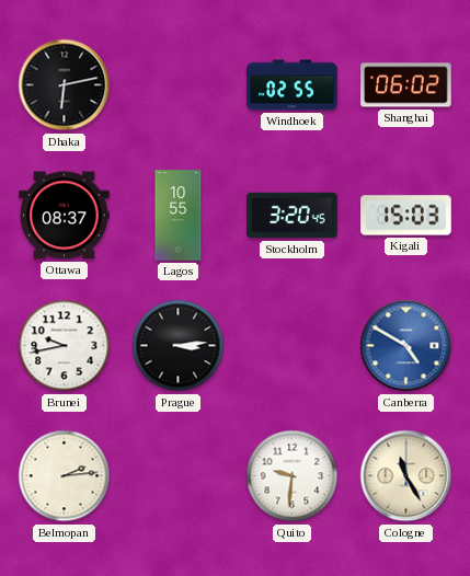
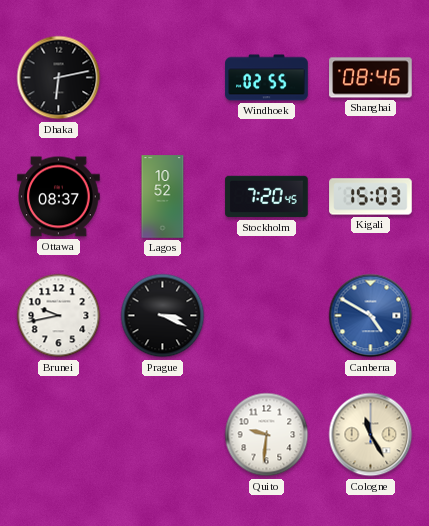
Shanghai: 06:02 -> 08:46
Lagos: 10:55 -> 10:52
Stockholm: 3:20 -> 7:20
Prague: 3:14 -> 3:19
Belmopan: 2:14 -> none
